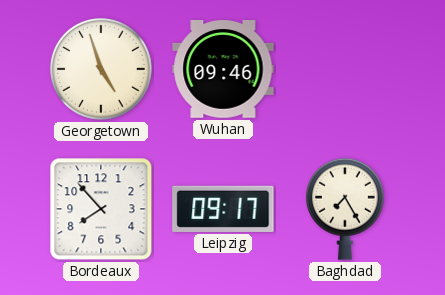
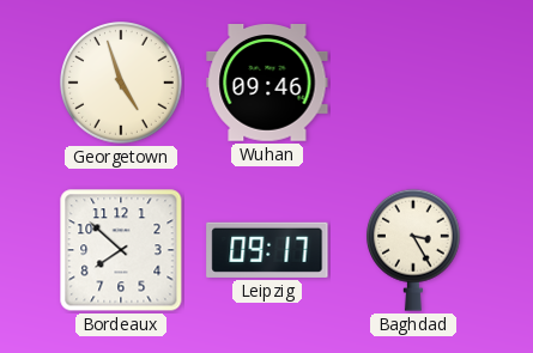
Bordeaux: 7:53 -> 7:52
Baghdad: 7:25 -> 3:25
